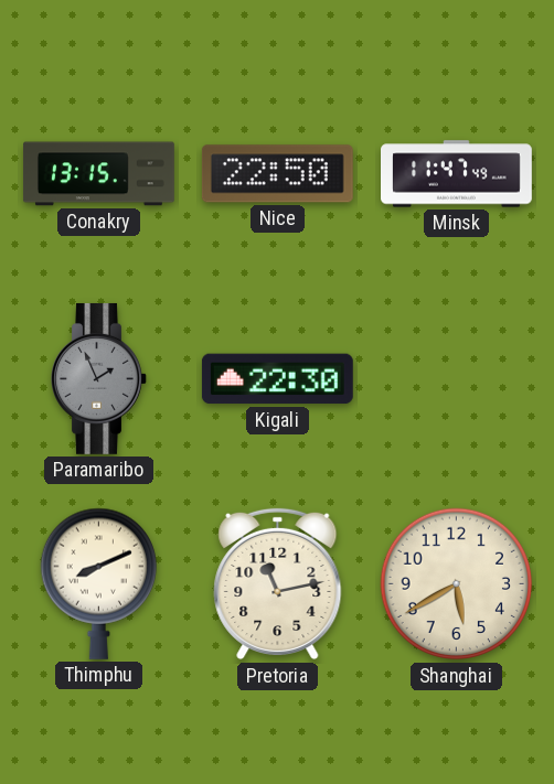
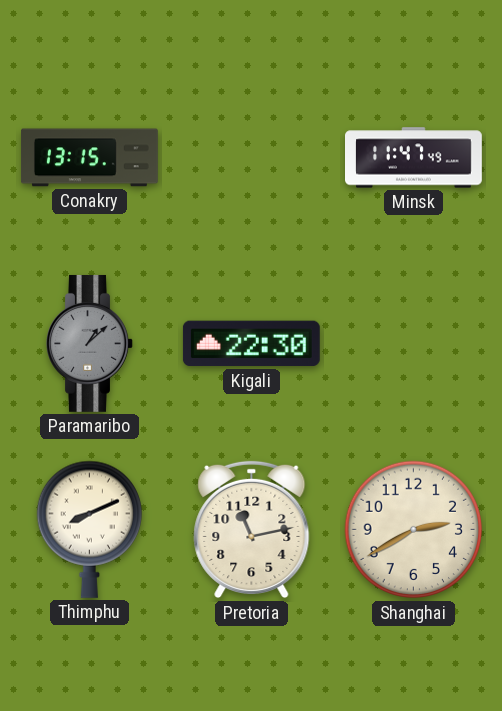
Nice: 22:50 -> none
Paramaribo: 1:56 -> 1:08
Shanghai: 5:40 -> 2:40
